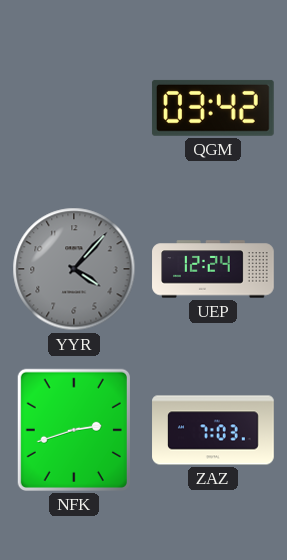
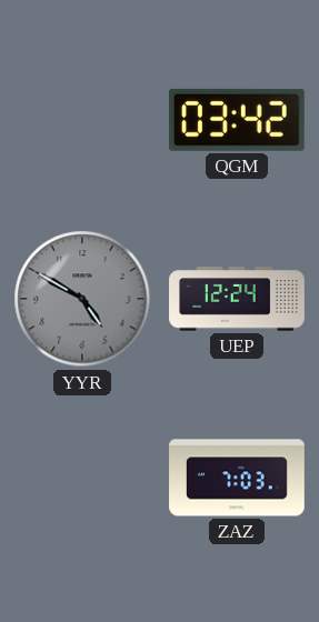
YYR: 4:07 -> 4:50
NFK: 2:42 -> none
